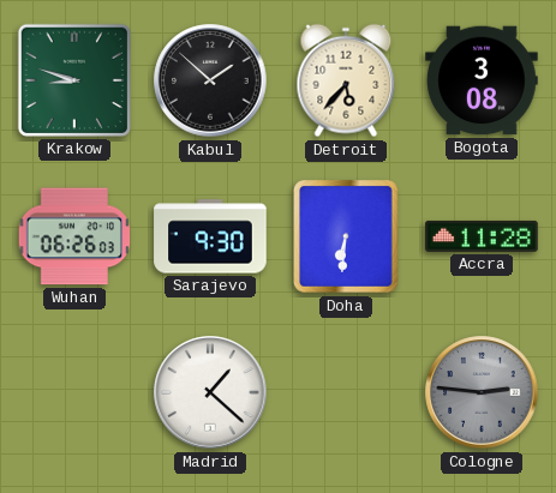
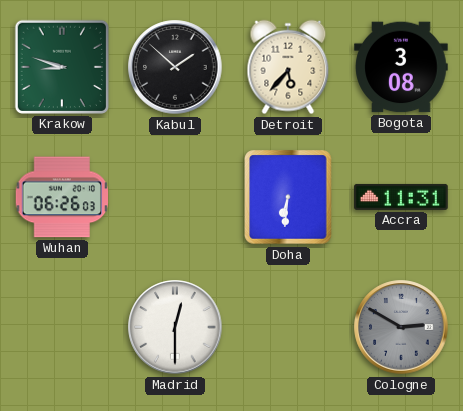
Sarajevo: 9:30 -> none
Accra: 11:28 -> 11:31
Madrid: 1:22 -> 12:30
Cologne: 2:46 -> 2:50
